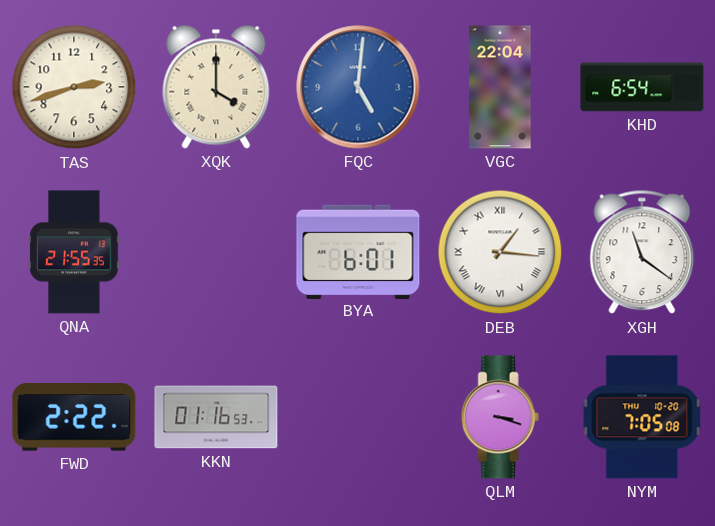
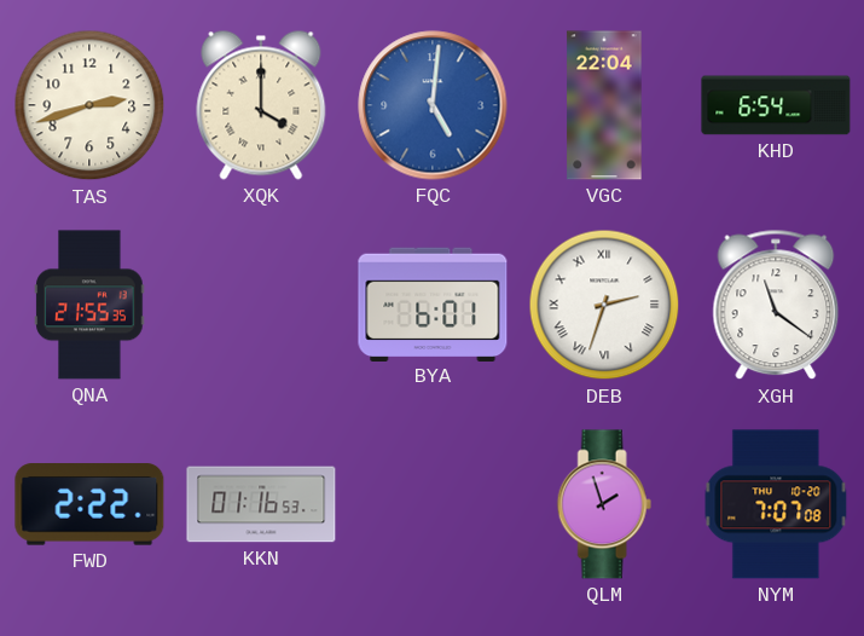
DEB: 1:16 -> 2:33
QLM: 3:18 -> 1:57
NYM: 7:05 -> 7:07
